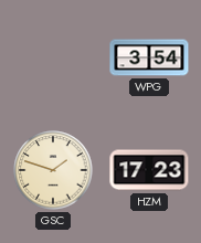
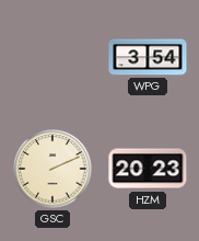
GSC: 1:48 -> 2:11
HZM: 17:23 -> 20:23
